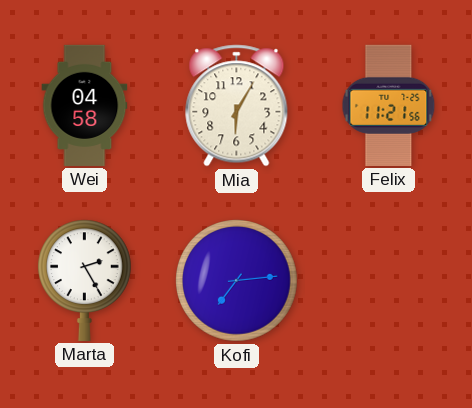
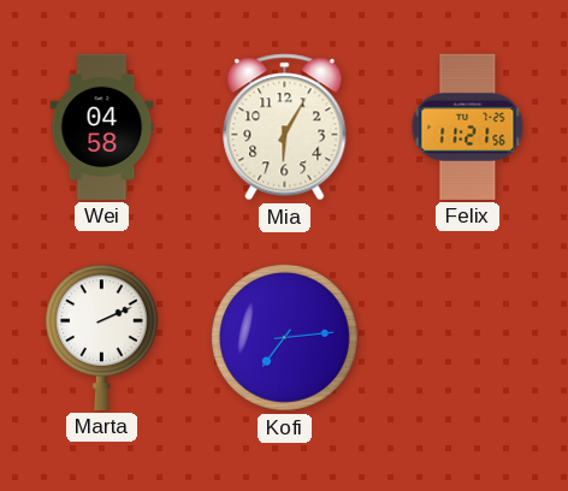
Marta: 2:25 -> 2:11
